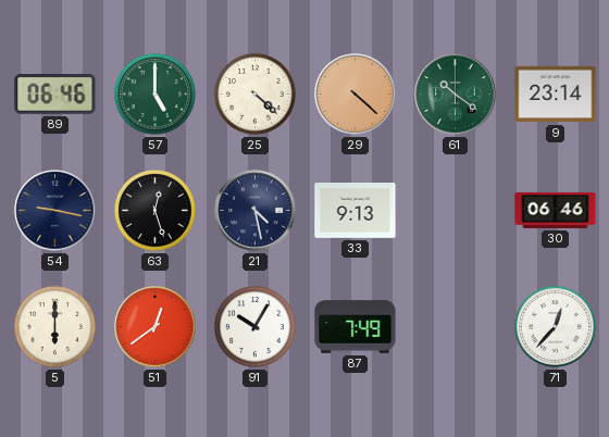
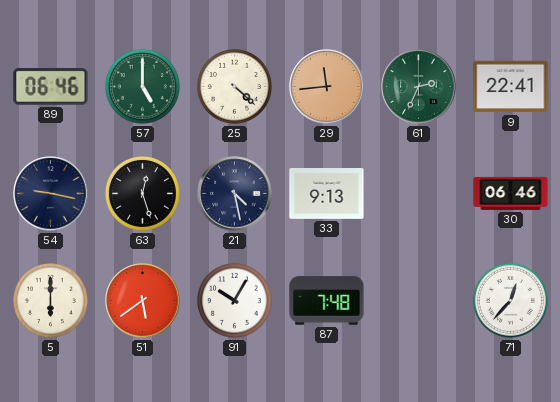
29: 4:22 -> 11:44
61: 10:21 -> 2:34
9: 23:14 -> 22:41
51: 12:39 -> 5:39
87: 7:49 -> 7:48
